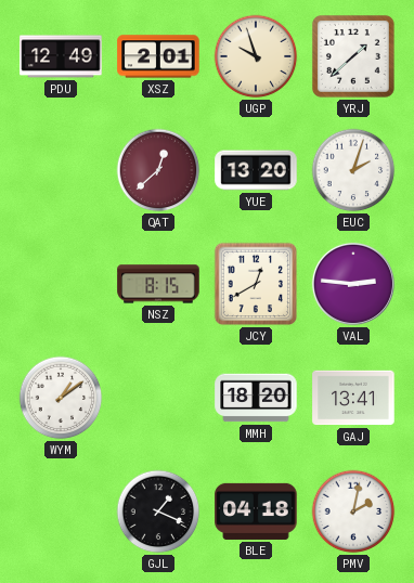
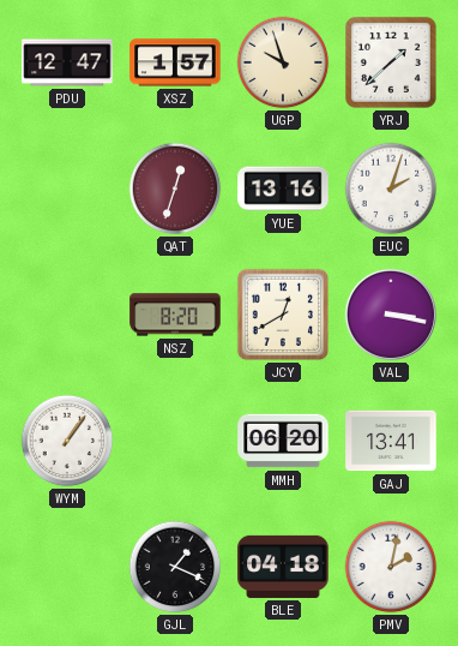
PDU: 12:49 -> 12:47
XSZ: 2:01 -> 1:57
QAT: 12:38 -> 12:33
YUE: 13:20 -> 13:16
NSZ: 8:15 -> 8:20
VAL: 2:46 -> 3:17
WYM: 1:09 -> 1:06
MMH: 18:20 -> 06:20
